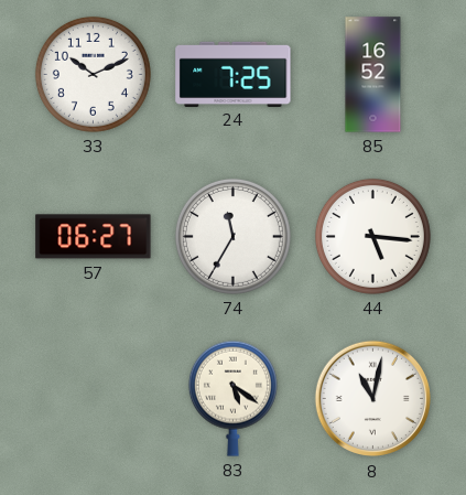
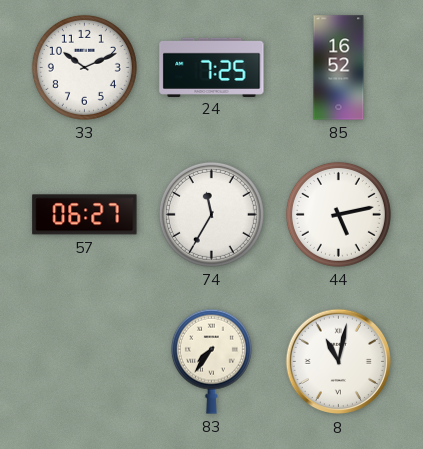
44: 5:16 -> 5:13
83: 5:21 -> 7:36
